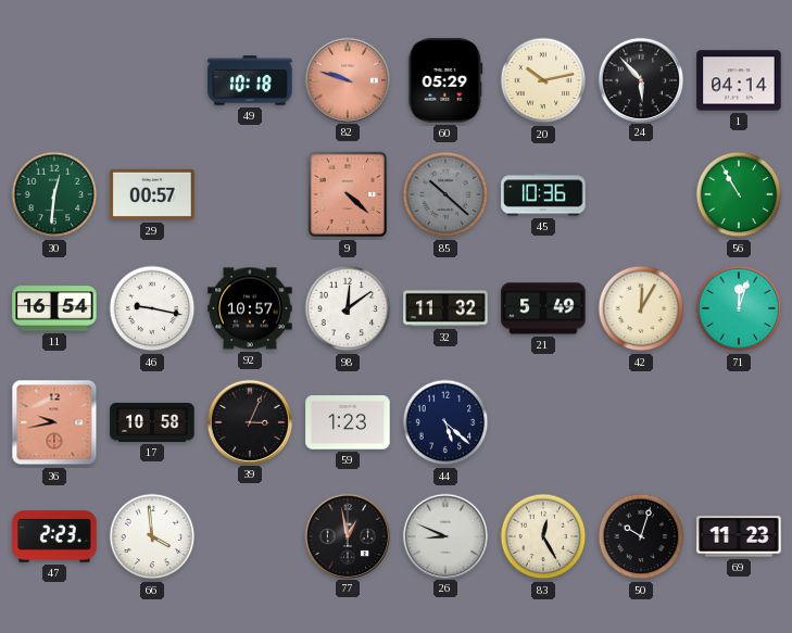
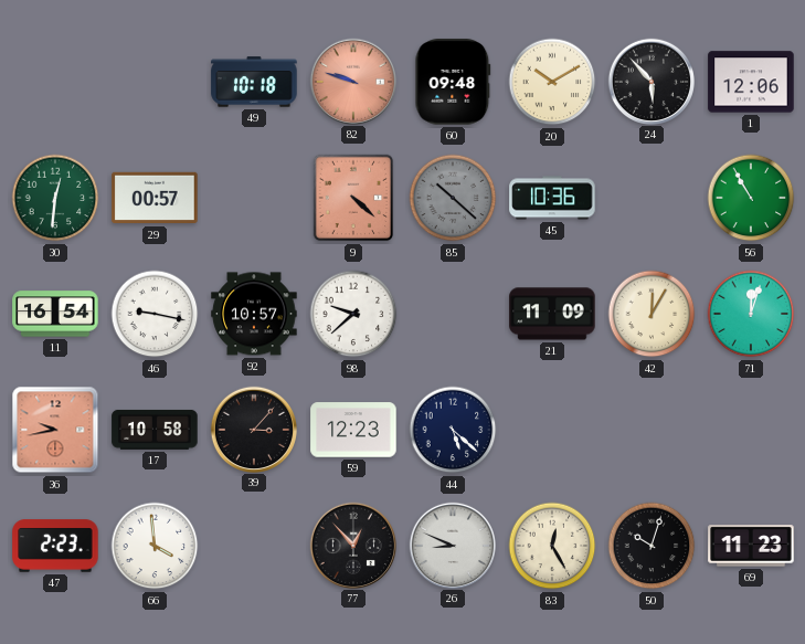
60: 05:29 -> 09:48
20: 10:13 -> 10:10
1: 04:14 -> 12:06
98: 12:09 -> 9:38
32: 11:32 -> none
21: 5:49 -> 11:09
39: 3:04 -> 3:07
59: 1:23 -> 12:23
77: 12:58 -> 12:53
